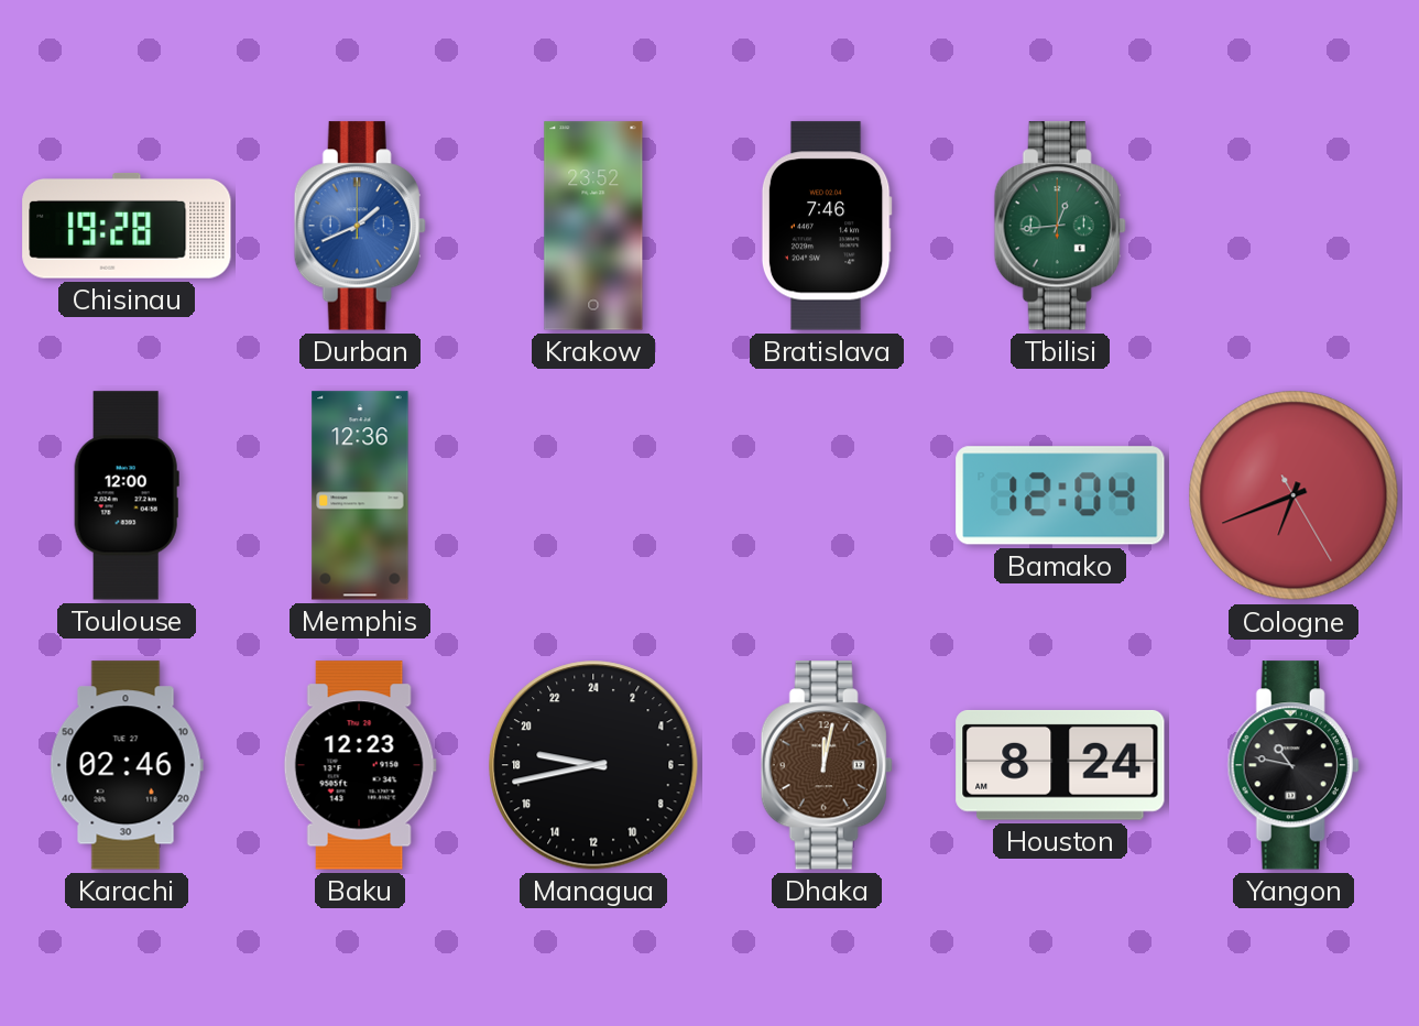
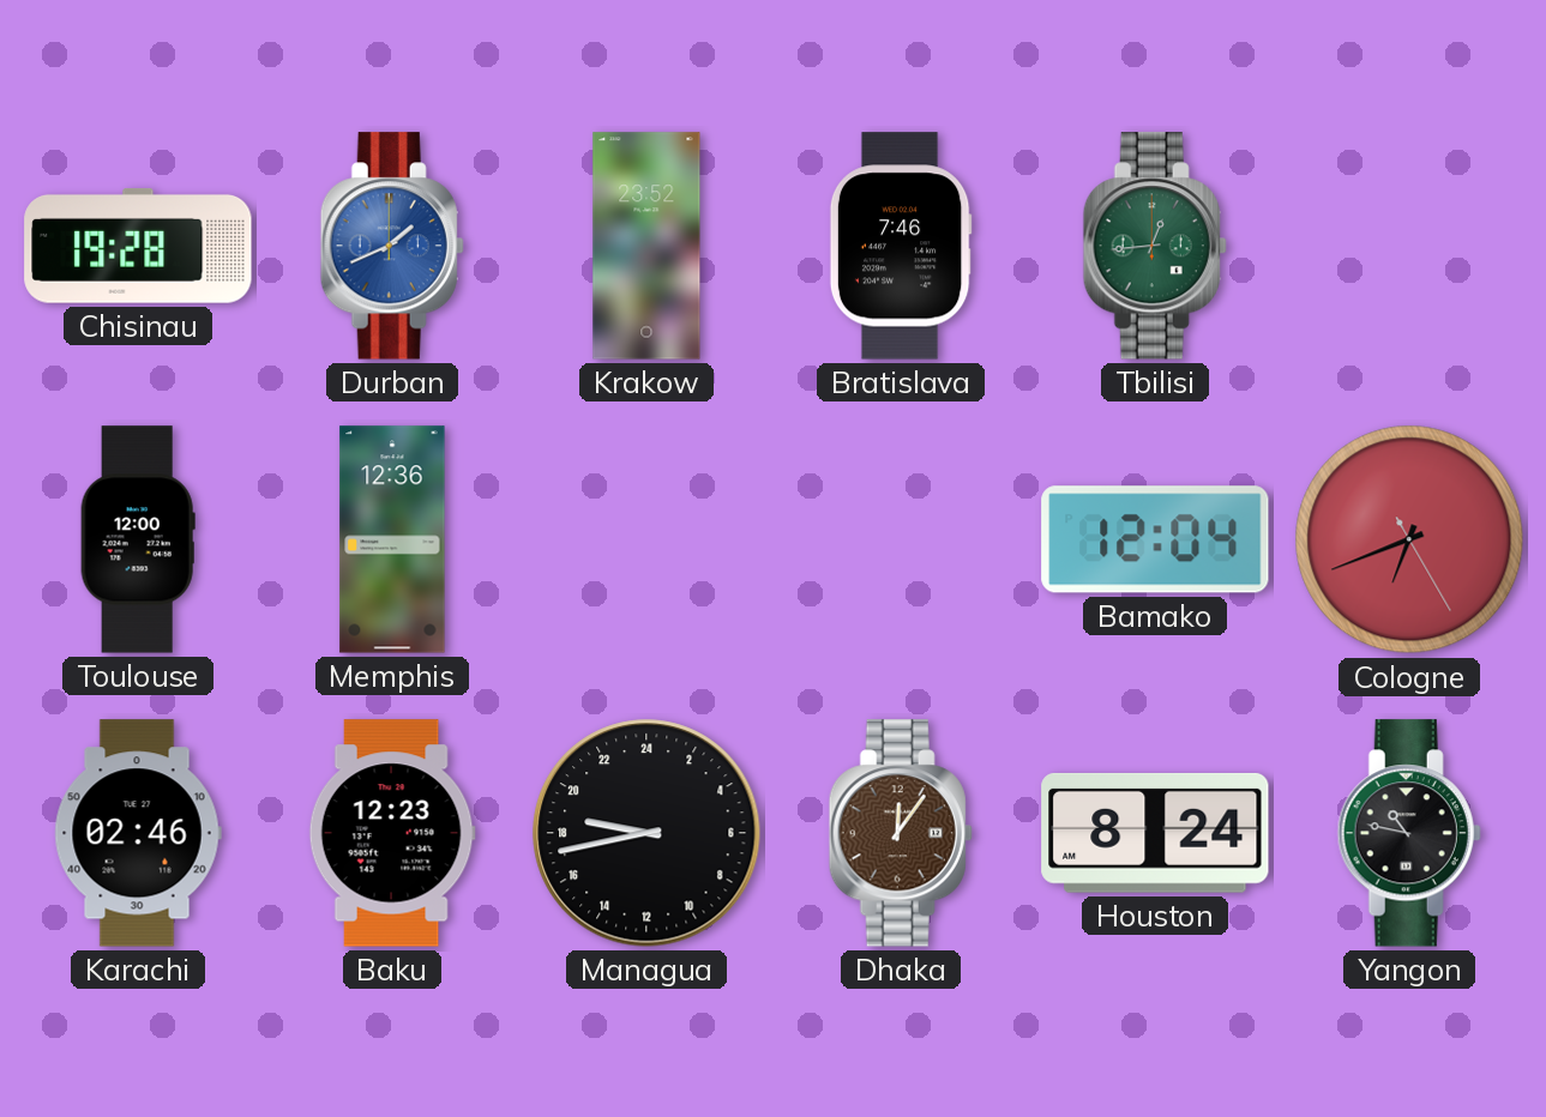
Dhaka: 12:02 -> 12:06
